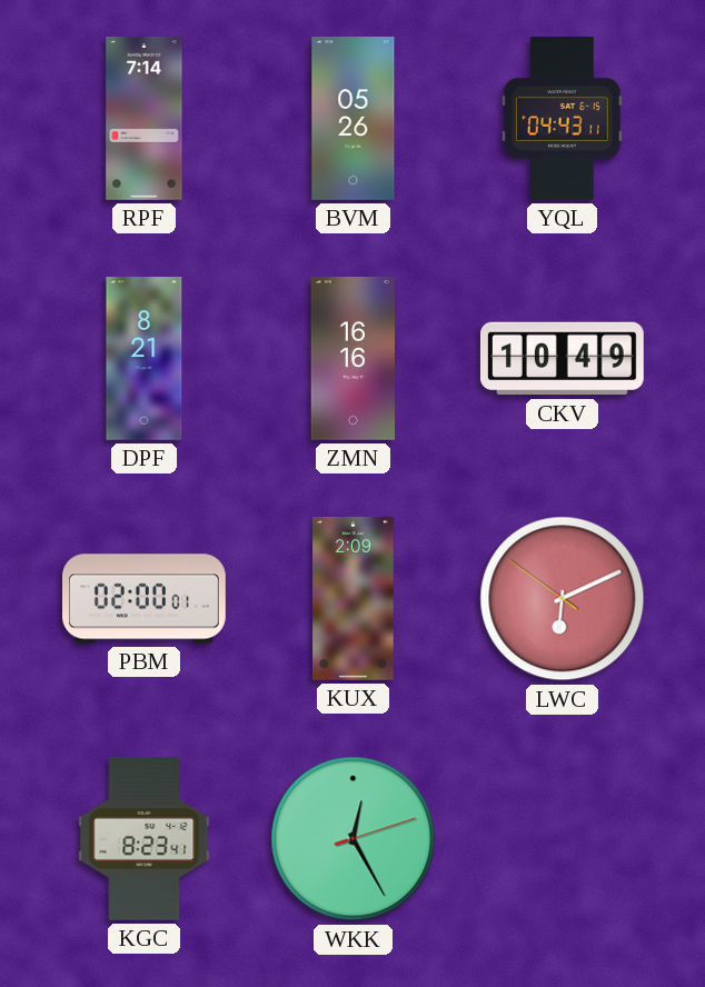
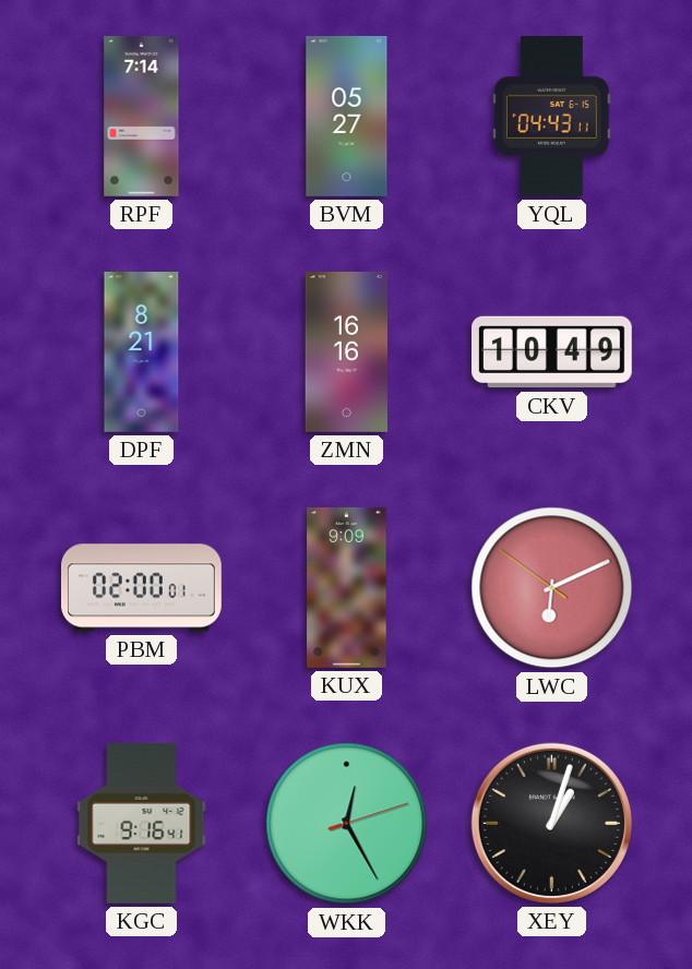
BVM: 05:26 -> 05:27
KUX: 2:09 -> 9:09
KGC: 8:23 -> 9:16
XEY: none -> 1:03
